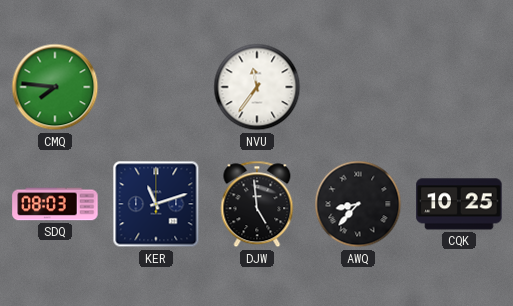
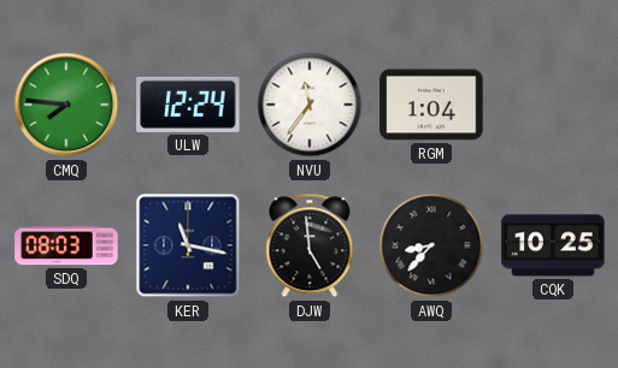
ULW: none -> 12:24
RGM: none -> 1:04
KER: 11:12 -> 11:17
